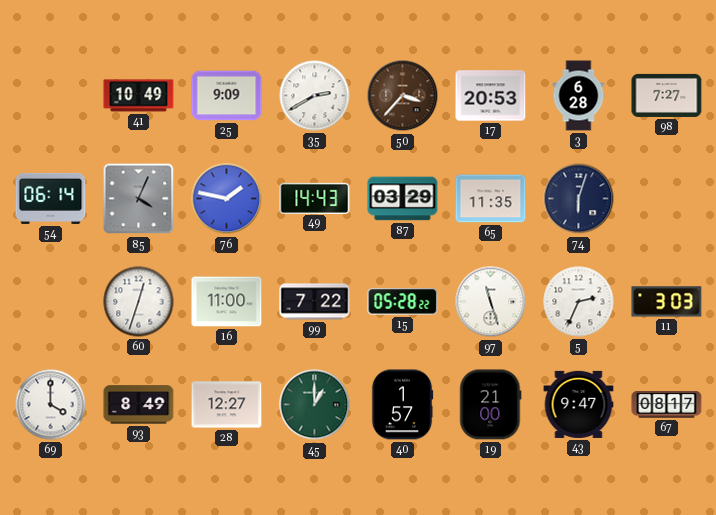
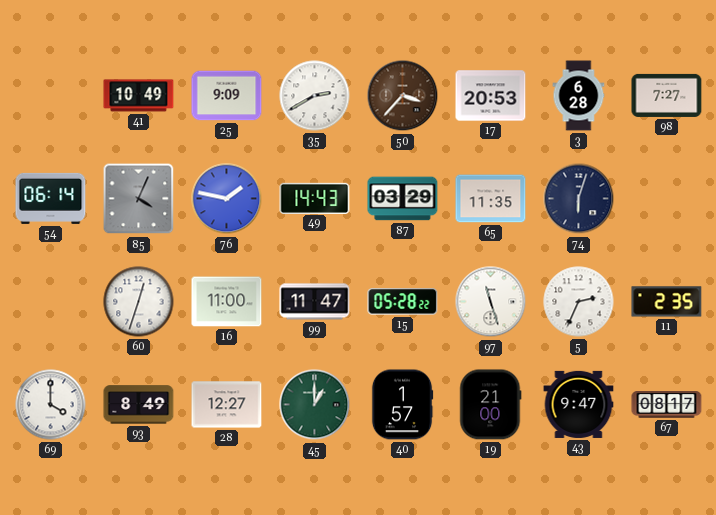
99: 7:22 -> 11:47
11: 3:03 -> 2:35
